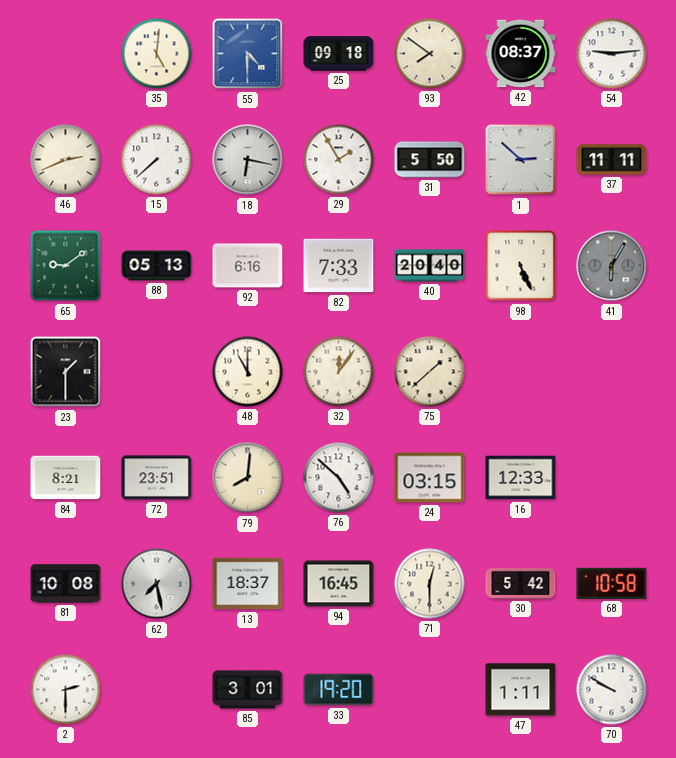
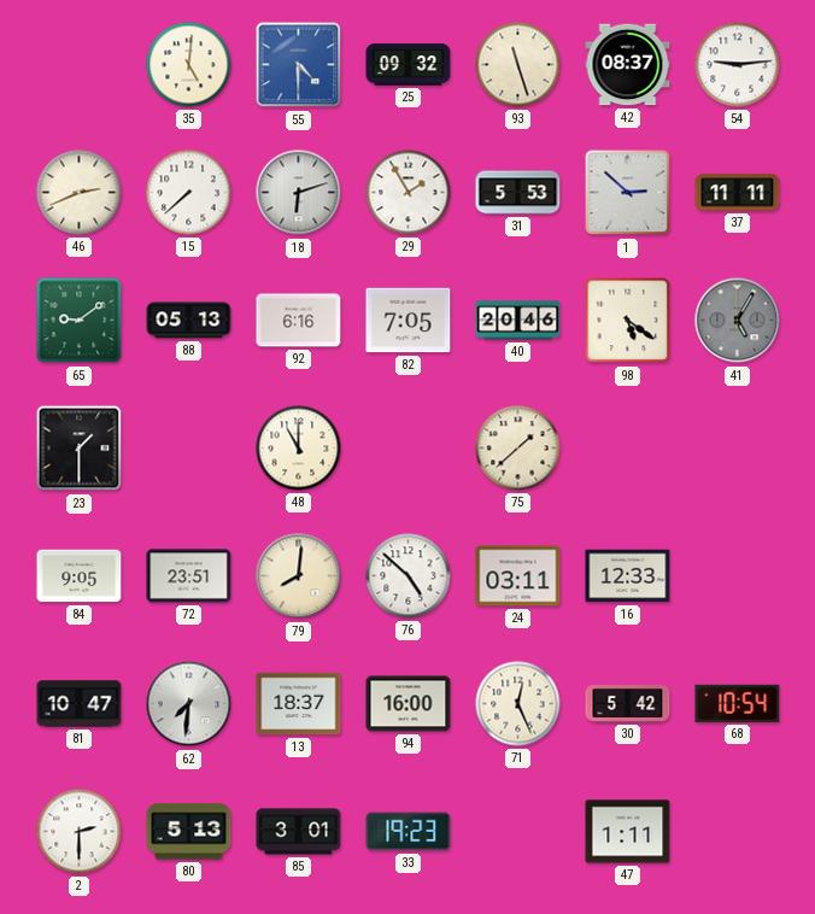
25: 09:18 -> 09:32
93: 7:51 -> 11:27
18: 6:17 -> 6:12
31: 5:50 -> 5:53
82: 7:33 -> 7:05
40: 20:40 -> 20:46
98: 5:26 -> 5:21
41: 6:05 -> 5:05
32: 12:06 -> none
84: 8:21 -> 9:05
24: 03:15 -> 03:11
81: 10:08 -> 10:47
62: 7:28 -> 7:31
94: 16:45 -> 16:00
71: 12:30 -> 12:26
68: 10:58 -> 10:54
80: none -> 5:13
33: 19:20 -> 19:23
70: 9:50 -> none
